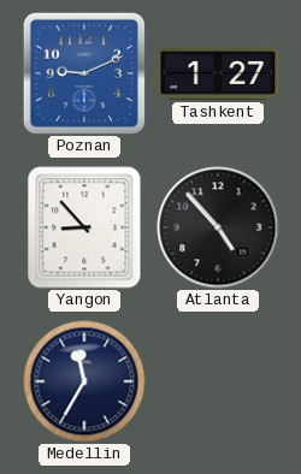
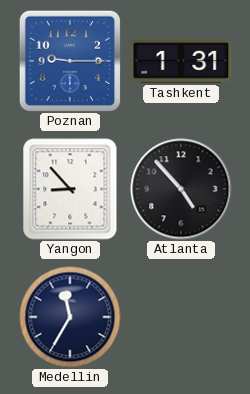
Poznan: 9:11 -> 9:15
Tashkent: 1:27 -> 1:31
